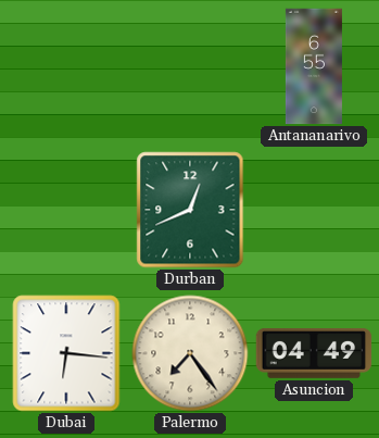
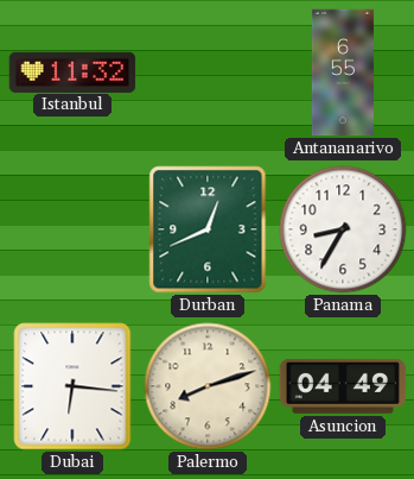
Istanbul: none -> 11:32
Panama: none -> 8:35
Palermo: 7:24 -> 8:12
